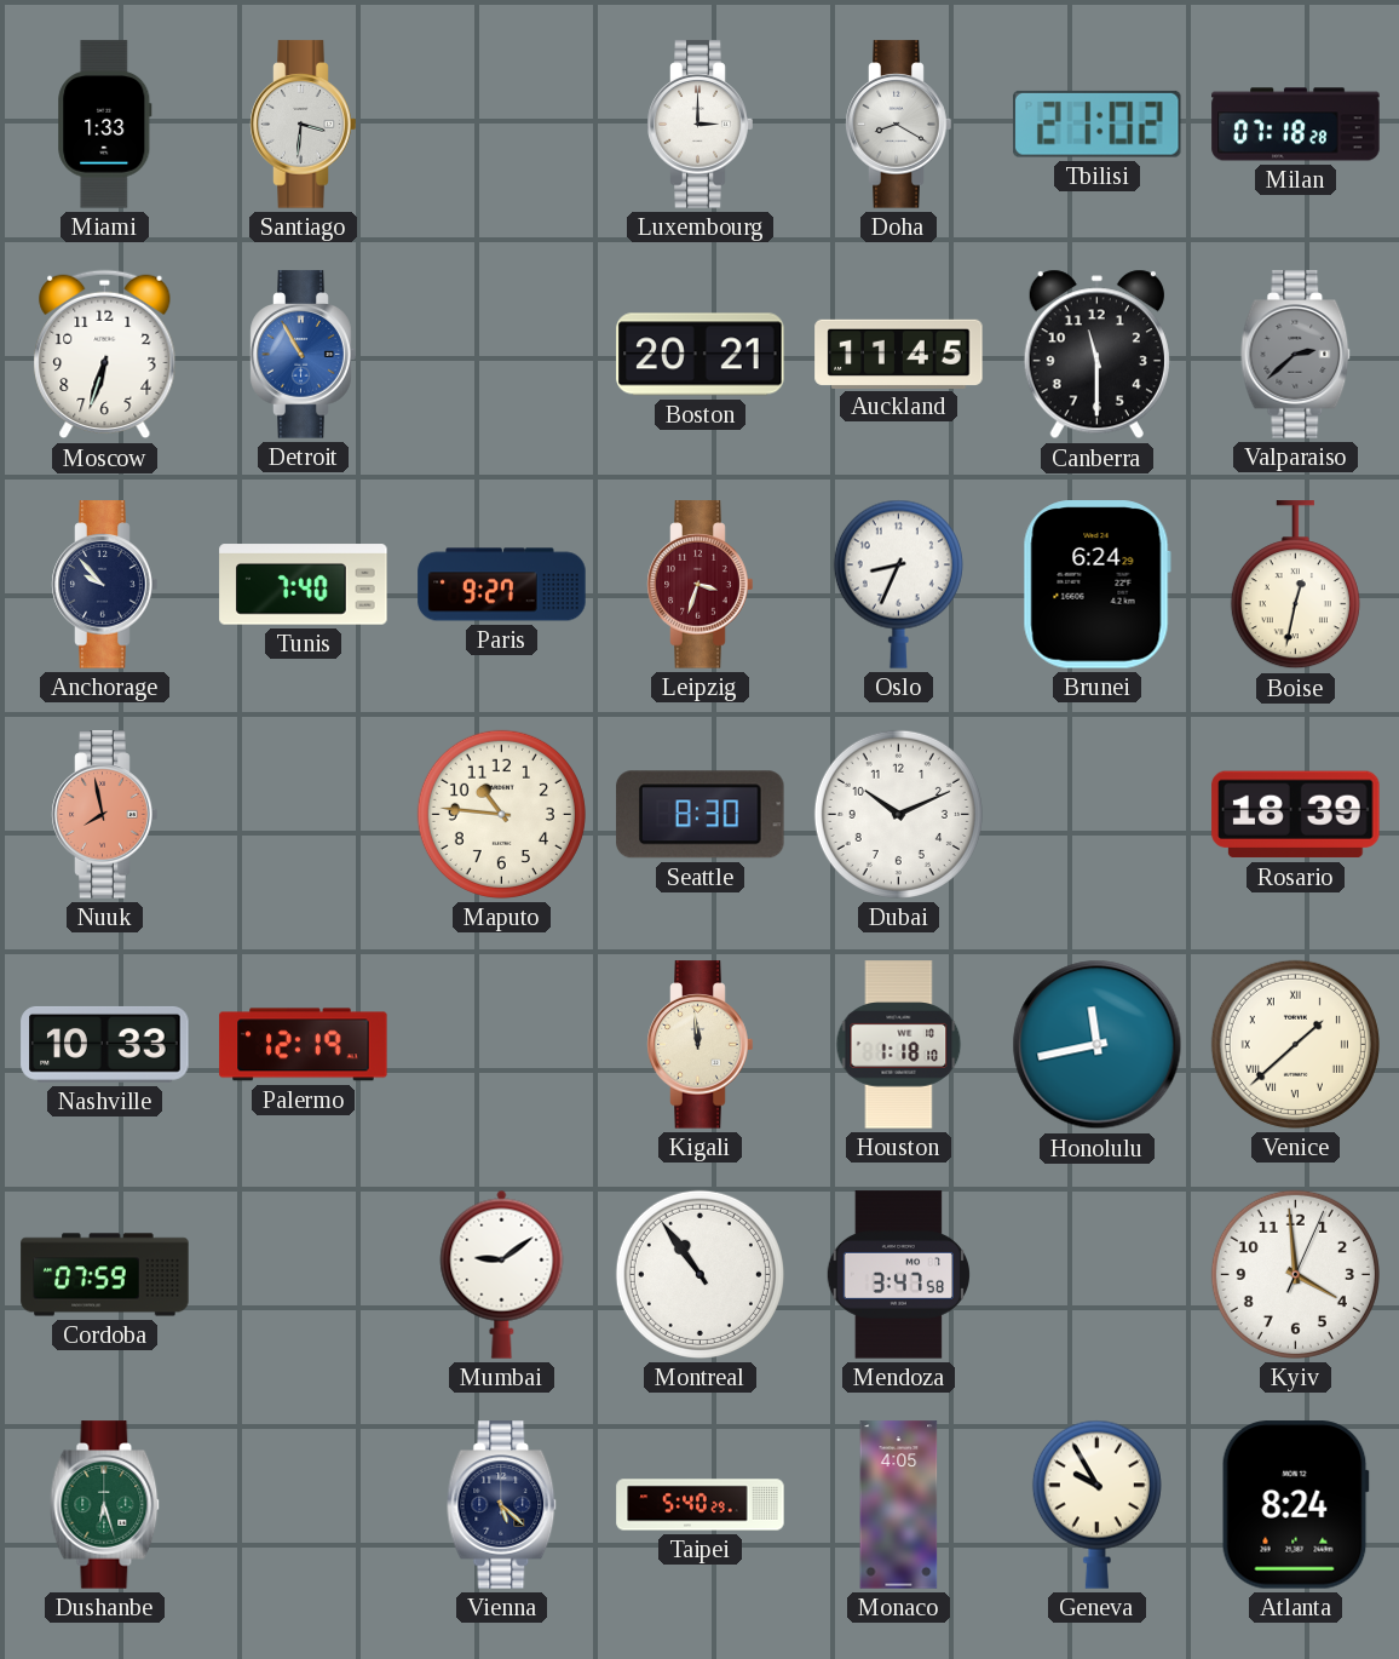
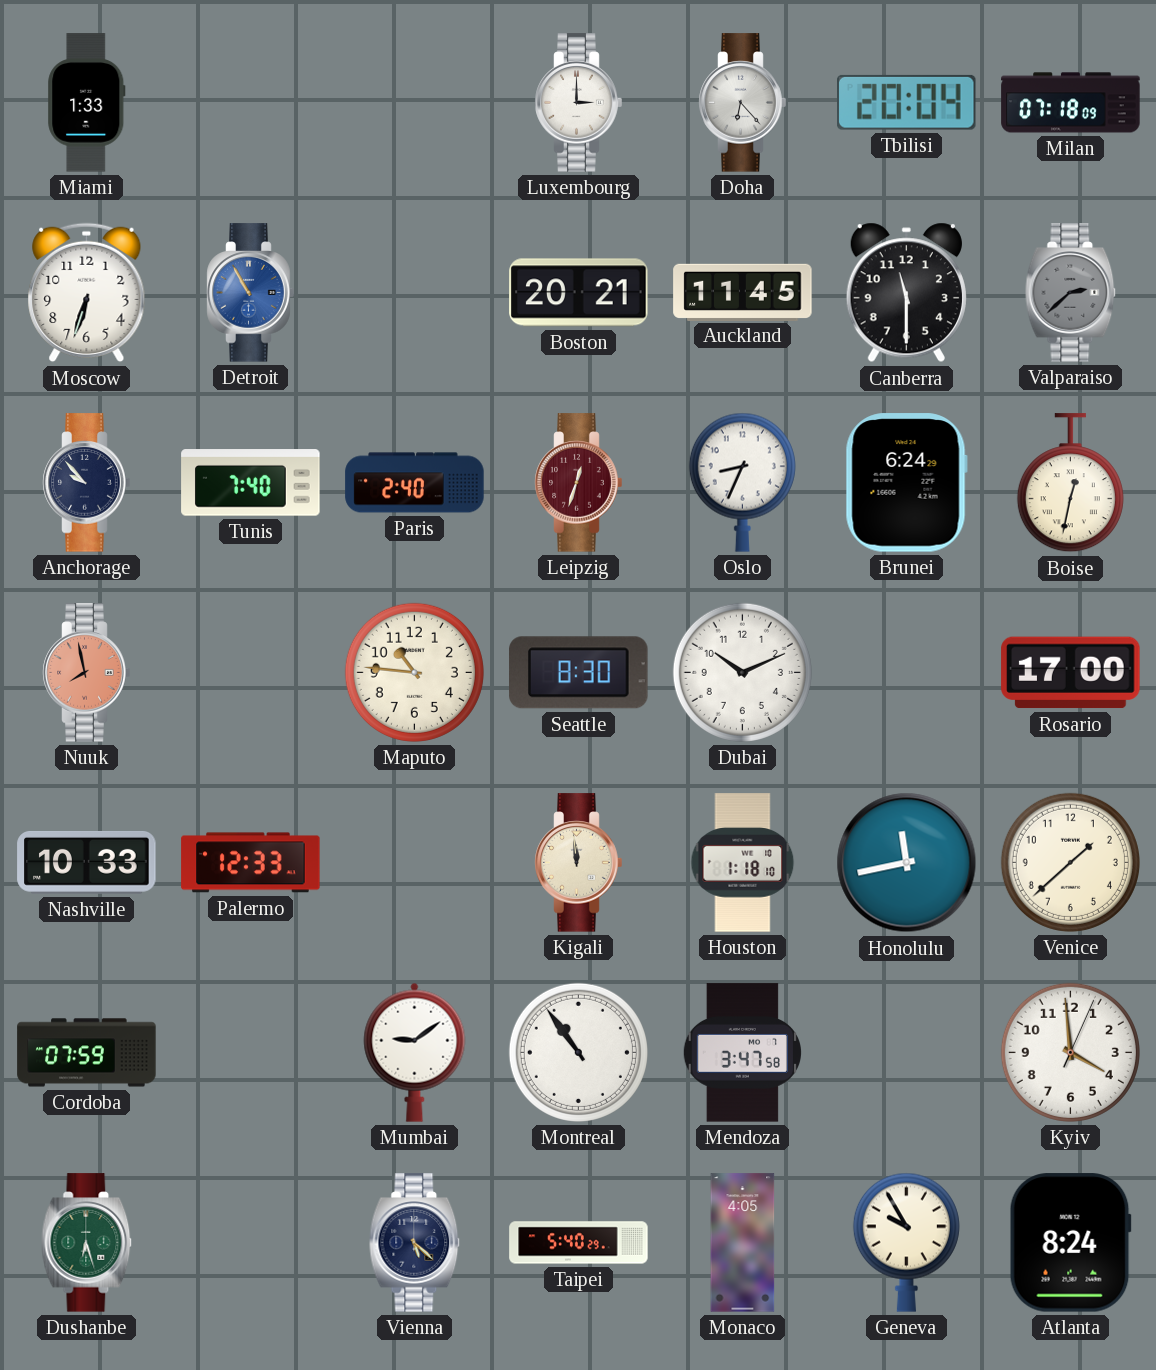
Santiago: 3:31 -> none
Doha: 8:20 -> 6:23
Tbilisi: 21:02 -> 20:04
Milan: 07:18:28 -> 07:18:09
Paris: 9:27 -> 2:40
Leipzig: 3:33 -> 12:33
Rosario: 18:39 -> 17:00
Palermo: 12:19 -> 12:33
Venice numerals: Roman -> Arabic
